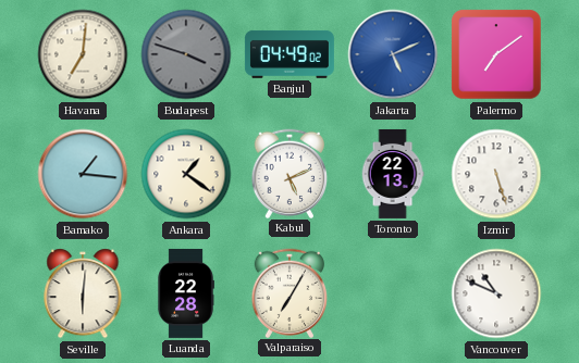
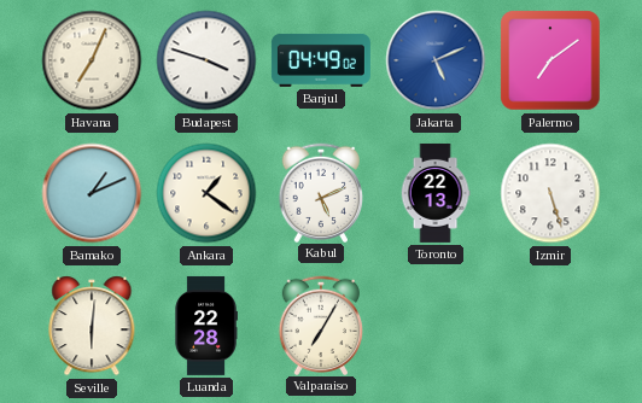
Havana: 7:01 -> 7:04
Budapest dial: grey -> white
Bamako: 1:16 -> 1:11
Vancouver: 10:49 -> none
